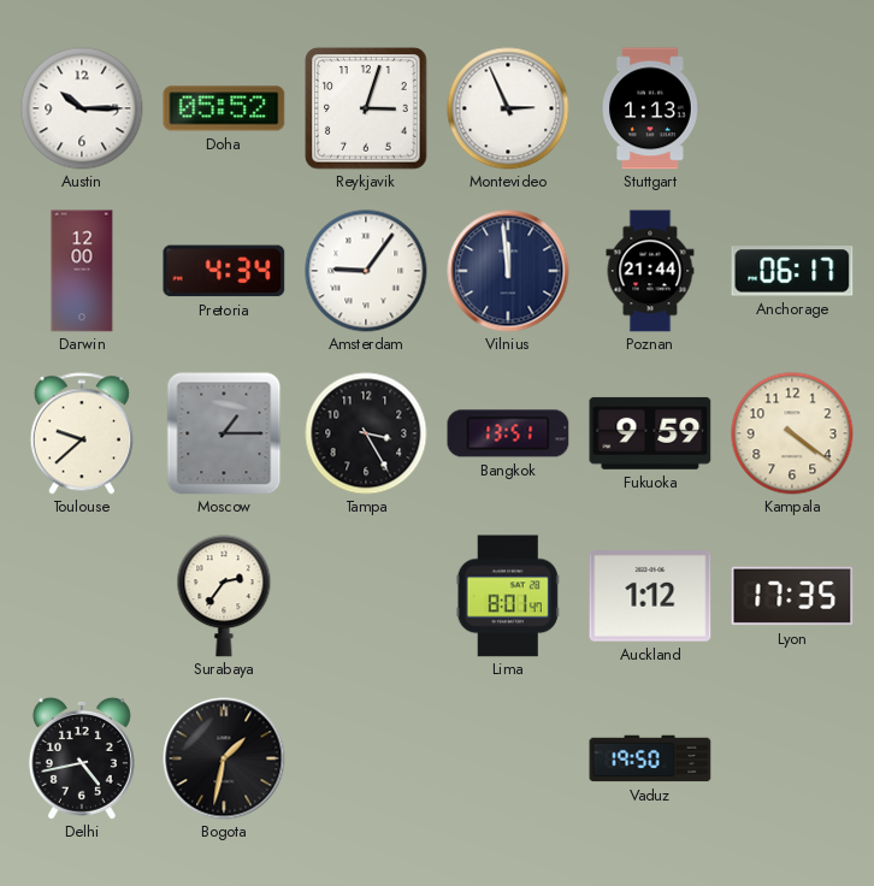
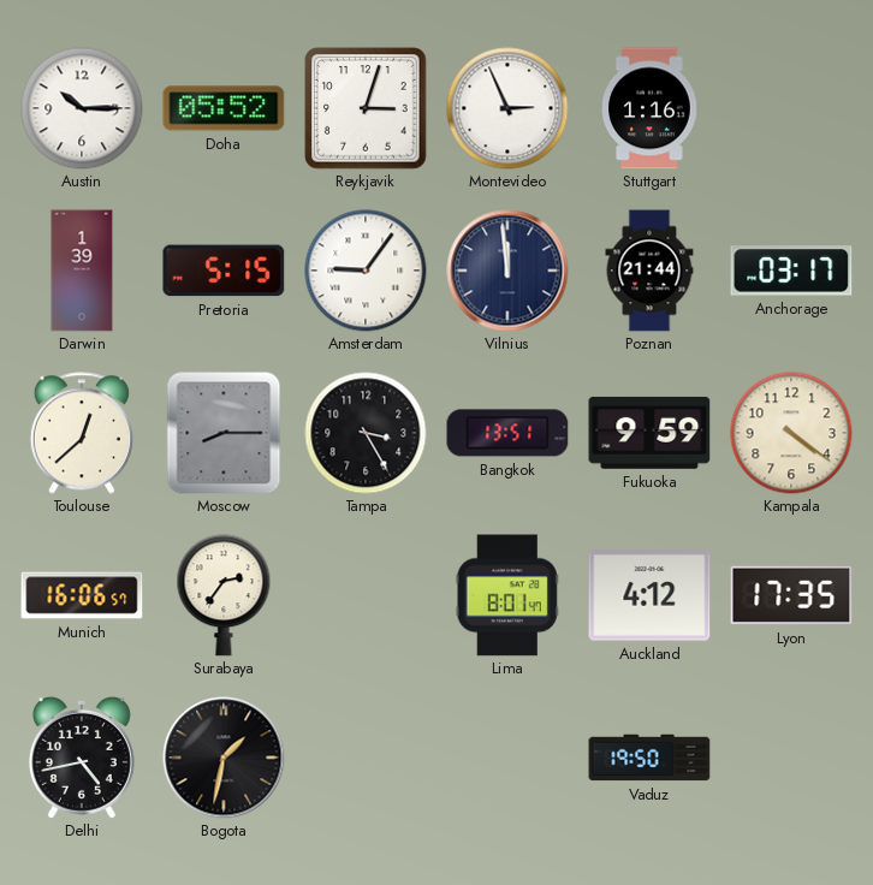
Stuttgart: 1:13 -> 1:16
Darwin: 12:00 -> 1:39
Pretoria: 4:34 -> 5:15
Anchorage: 06:17 -> 03:17
Toulouse: 9:38 -> 12:38
Moscow: 1:15 -> 8:15
Munich: none -> 16:06
Auckland: 1:12 -> 4:12
